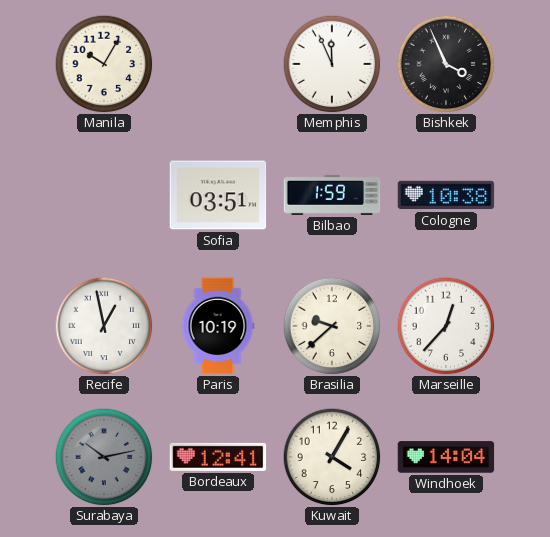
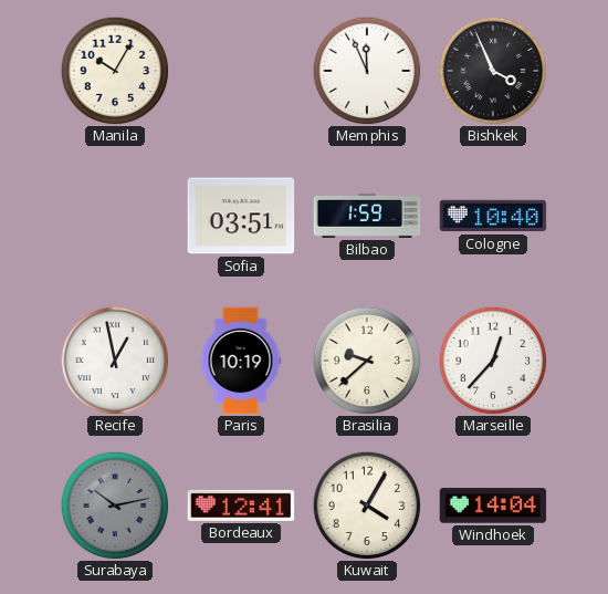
Cologne: 10:38 -> 10:40
